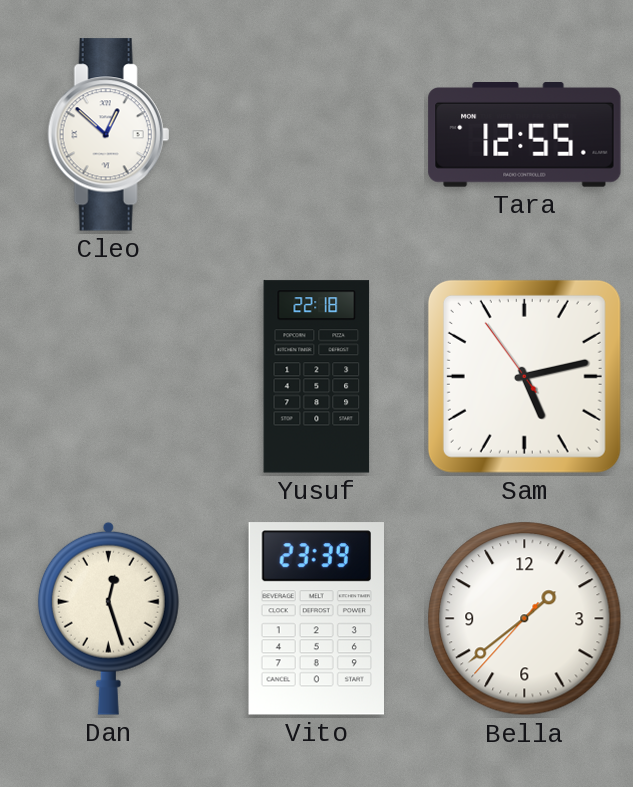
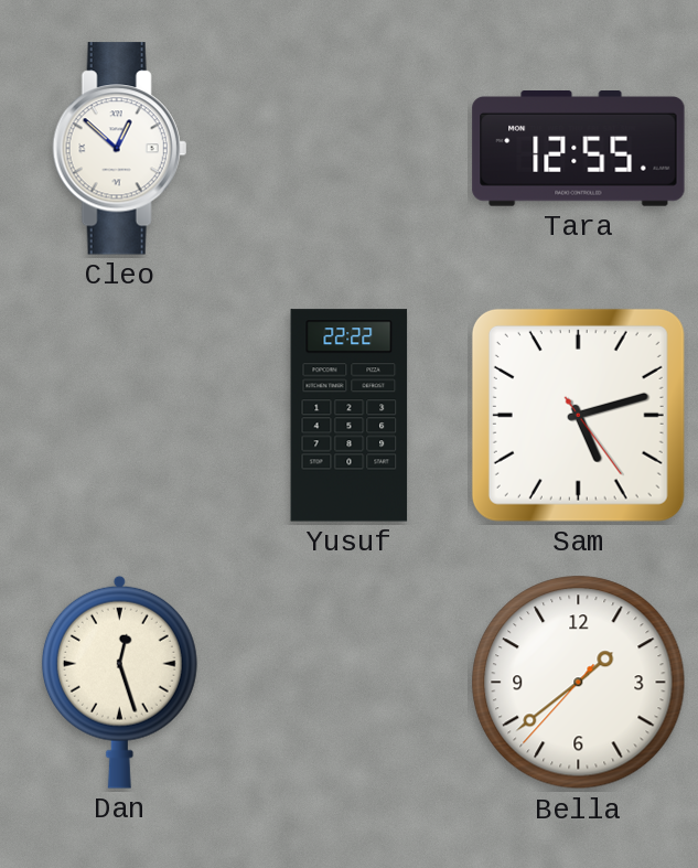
Yusuf: 22:18 -> 22:22
Sam: 5:12:54 -> 5:12:24
Vito: 23:39 -> none
